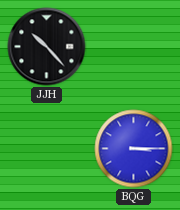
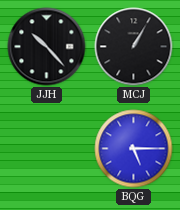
MCJ: none -> 1:05
BQG: 3:15 -> 5:15
